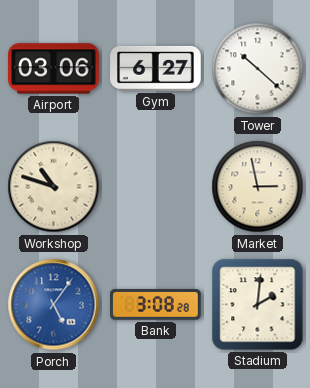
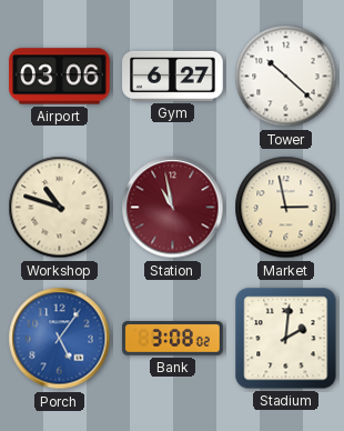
Station: none -> 10:58
Bank: 3:08:28 -> 3:08:02
